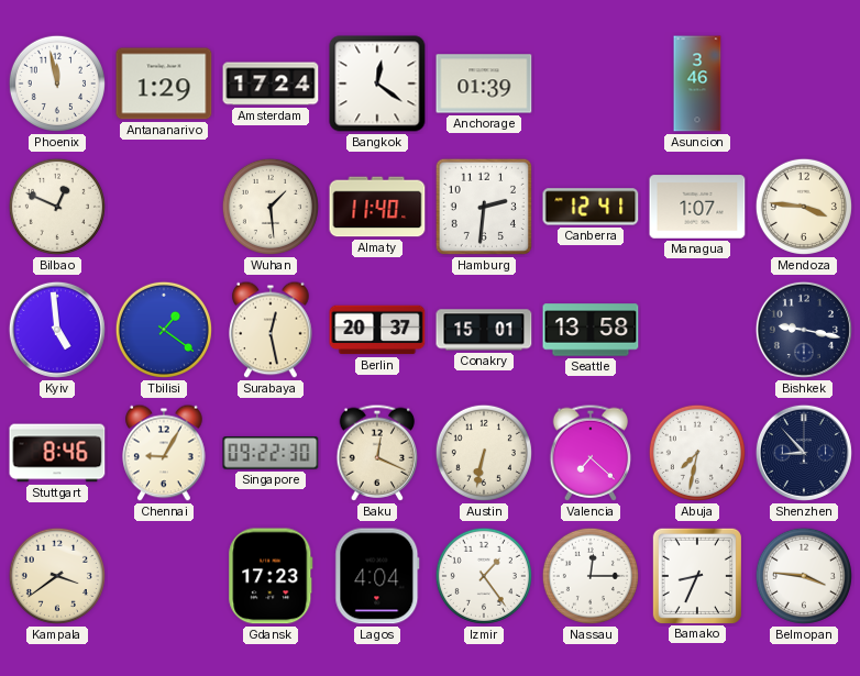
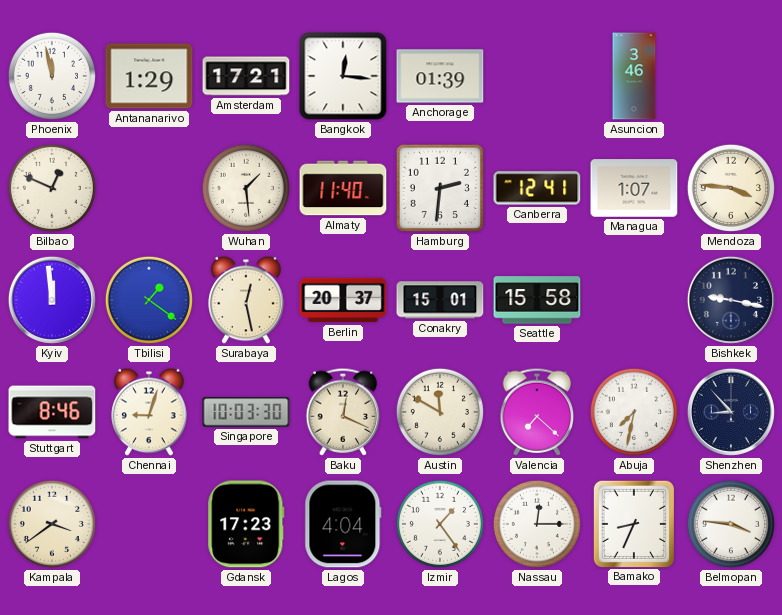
Amsterdam: 17:24 -> 17:21
Bangkok: 12:21 -> 12:16
Kyiv: 4:59 -> 11:59
Seattle: 13:58 -> 15:58
Chennai: 9:05 -> 9:03
Singapore: 09:22 -> 10:03
Austin: 6:32 -> 11:50
